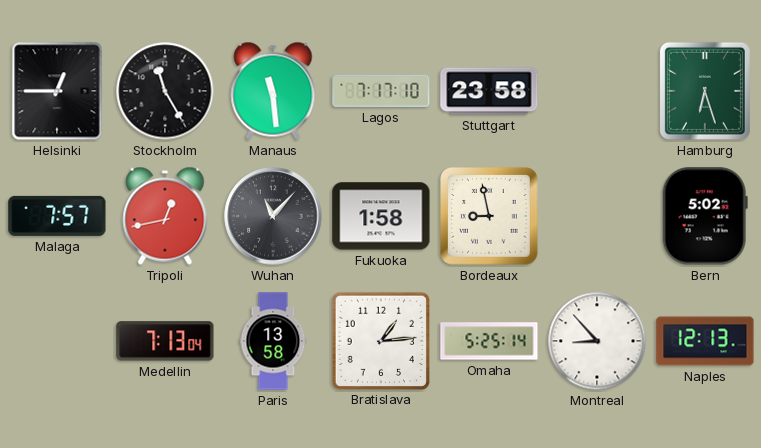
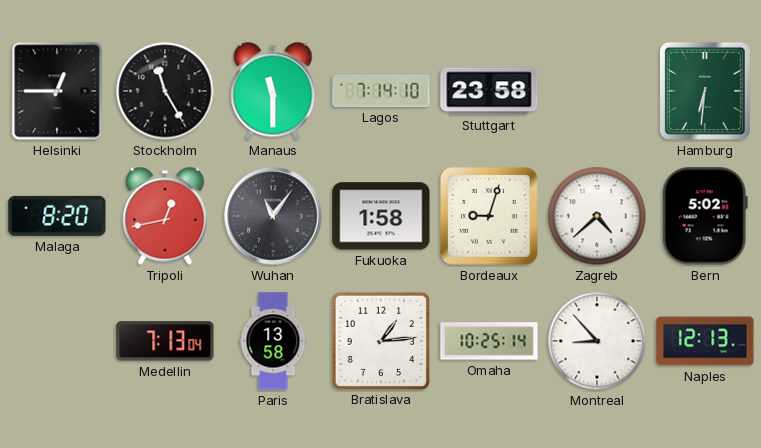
Manaus: 11:29 -> 11:30
Lagos: 7:17 -> 7:14
Hamburg: 6:27 -> 6:31
Malaga: 7:57 -> 8:20
Wuhan: 11:07 -> 11:06
Bordeaux: 8:58 -> 9:03
Zagreb: none -> 4:38
Omaha: 5:25 -> 10:25
